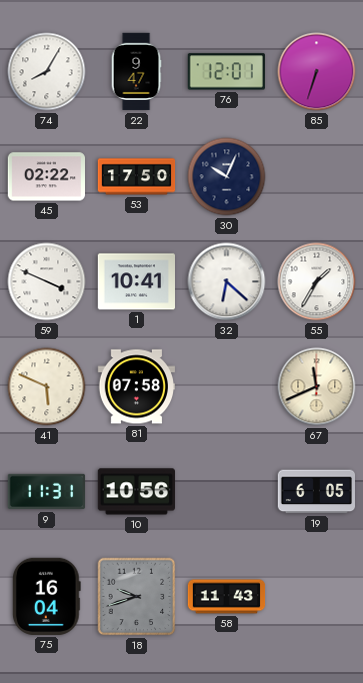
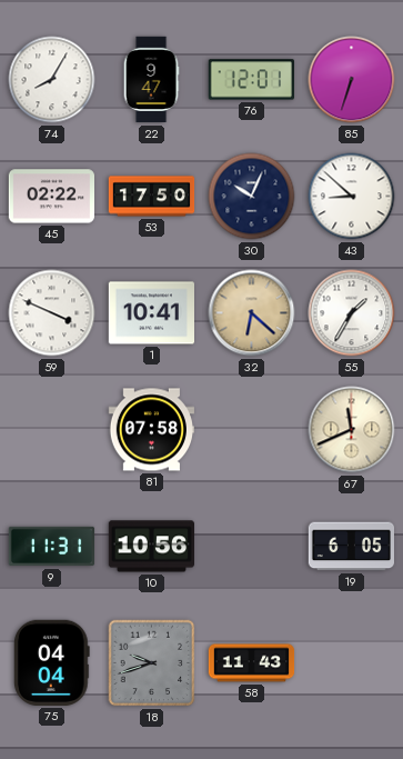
43: none -> 8:52
32 dial: white -> champagne
41: 5:49 -> none
75: 16:04 -> 04:04
